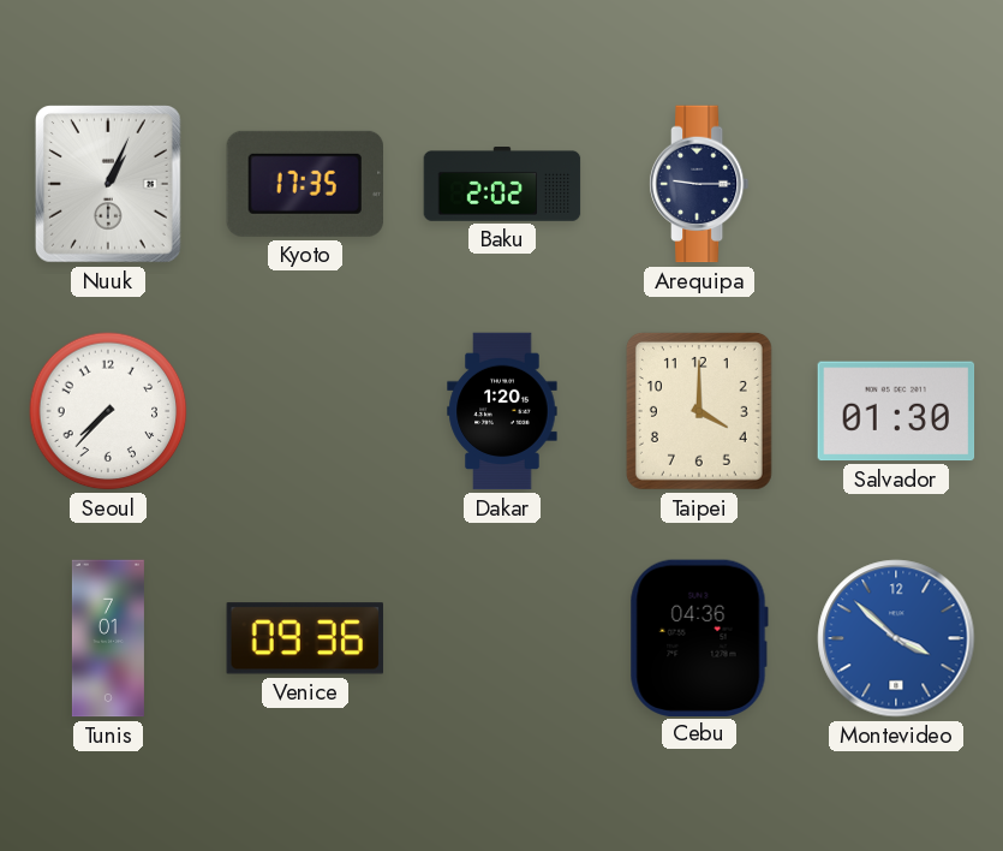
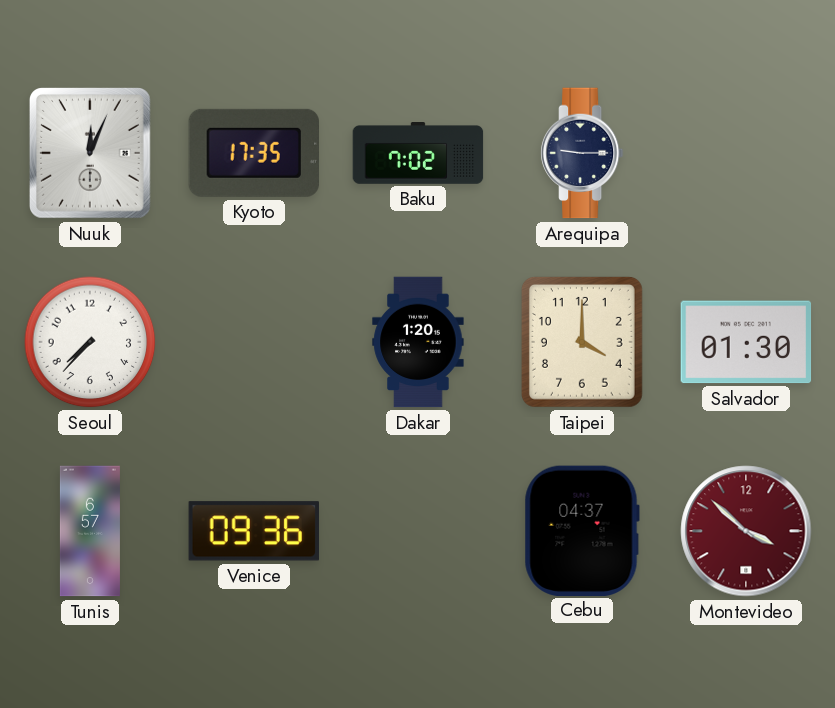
Nuuk: 1:04 -> 12:04
Baku: 2:02 -> 7:02
Tunis: 7:01 -> 6:57
Cebu: 04:36 -> 04:37
Montevideo dial: blue -> burgundy
